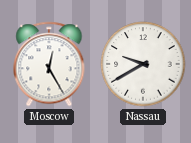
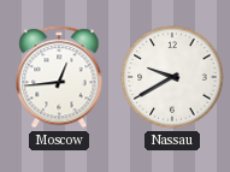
Moscow: 12:25 -> 12:44
